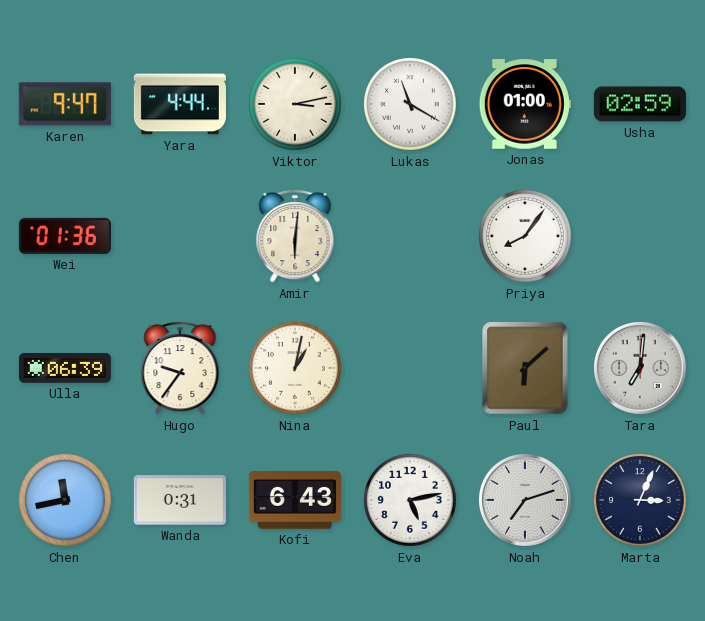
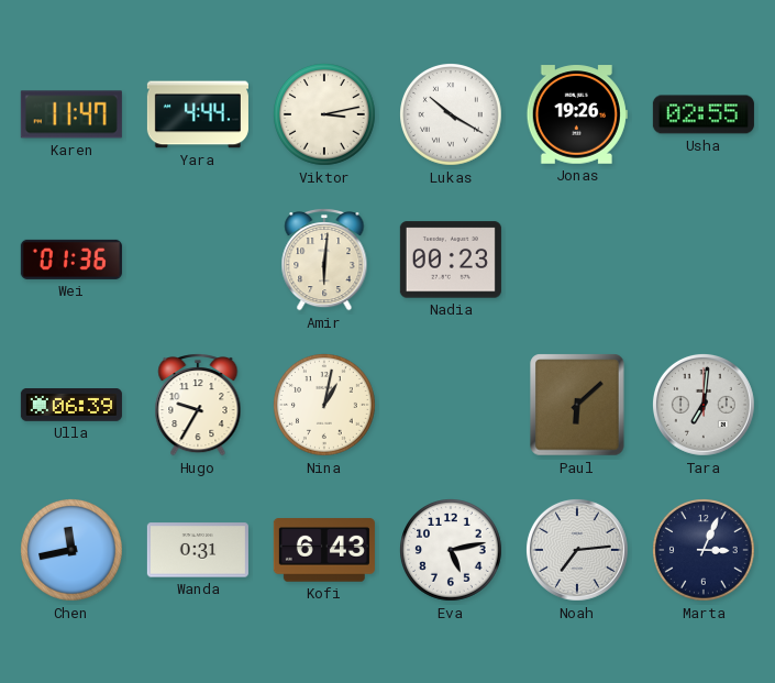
Karen: 9:47 -> 11:47
Lukas: 11:20 -> 10:20
Jonas: 01:00 -> 19:26
Usha: 02:59 -> 02:55
Nadia: none -> 00:23
Priya: 8:06 -> none
Hugo: 9:36 -> 9:35
Noah: 7:12 -> 7:14
